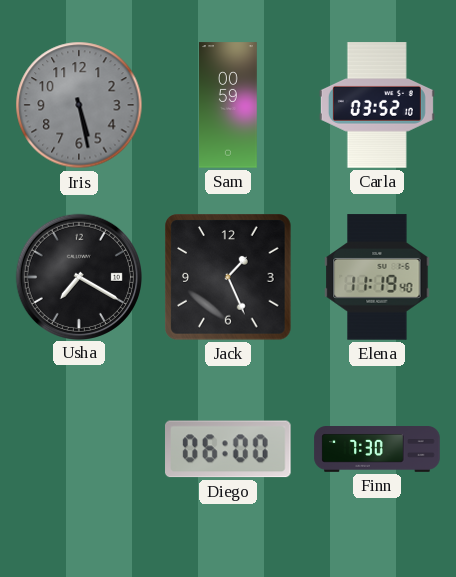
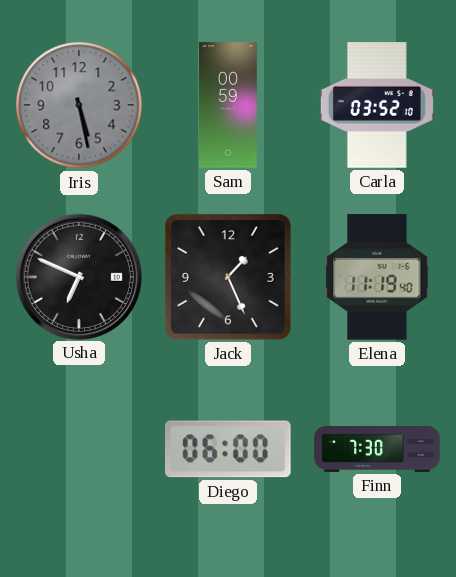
Usha: 7:20 -> 6:49
